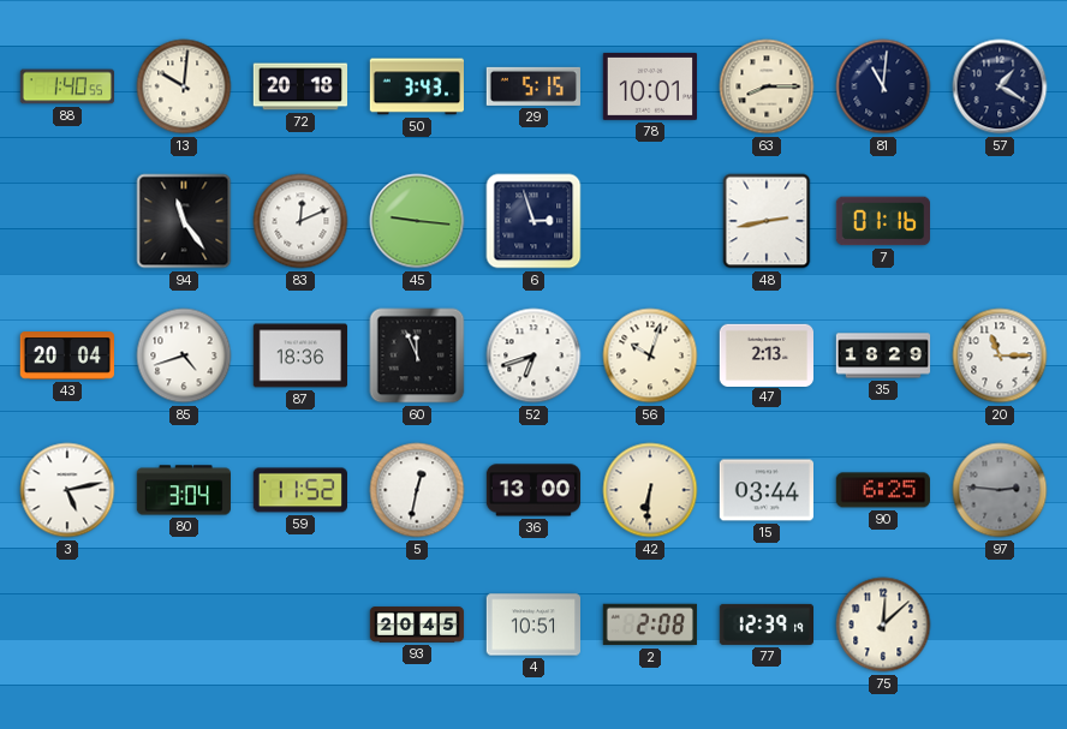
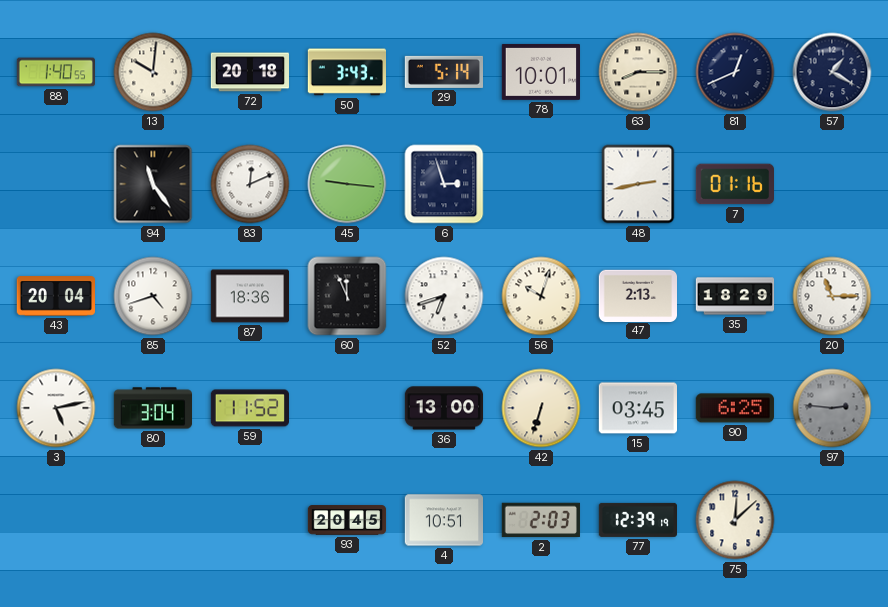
29: 5:15 -> 5:14
81: 11:01 -> 12:41
5: 12:32 -> none
42: 6:31 -> 6:33
15: 03:44 -> 03:45
2: 2:08 -> 2:03
